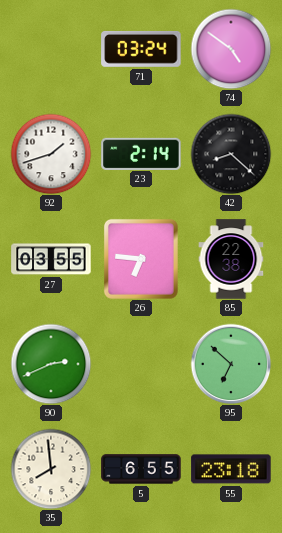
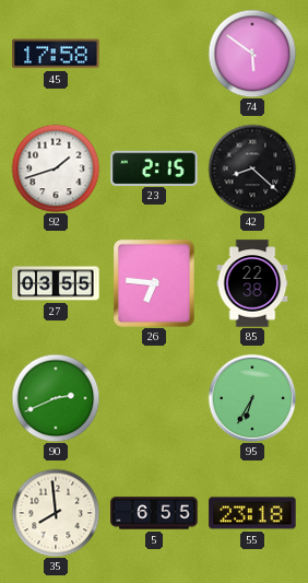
45: none -> 17:58
71: 03:24 -> none
74: 4:51 -> 5:51
23: 2:14 -> 2:15
95: 6:52 -> 6:35
